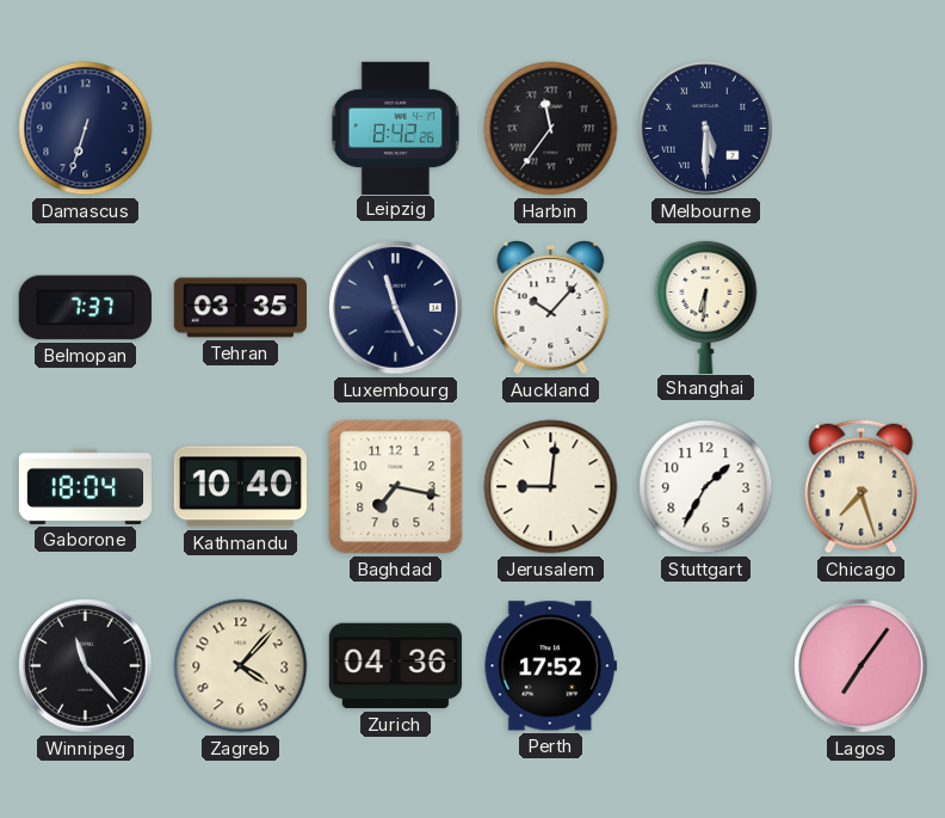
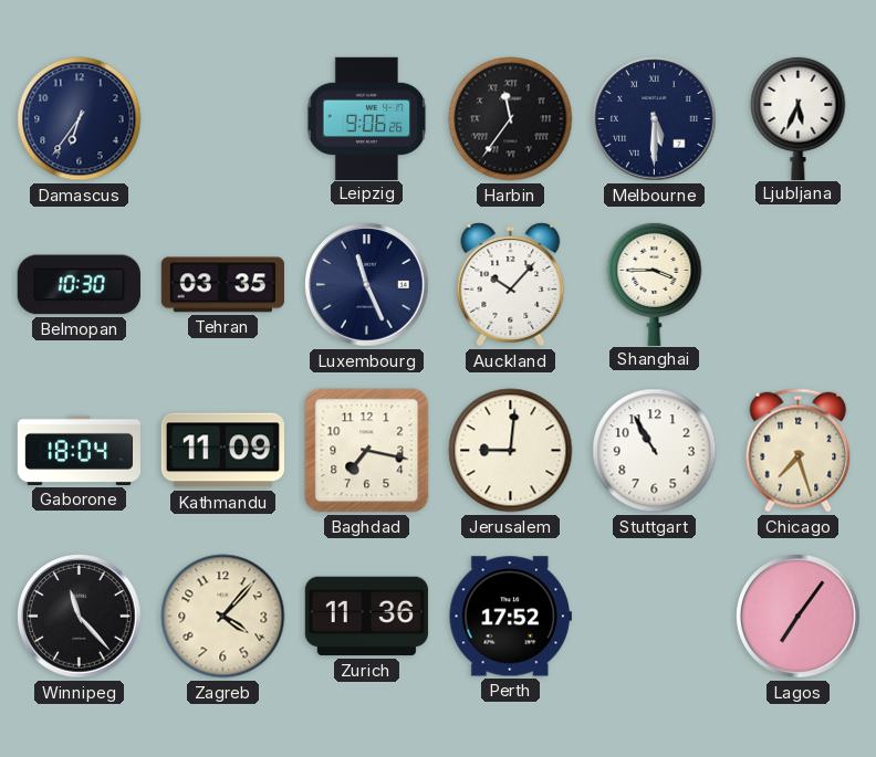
Damascus: 6:33 -> 6:36
Leipzig: 8:42 -> 9:06
Ljubljana: none -> 5:34
Belmopan: 7:37 -> 10:30
Shanghai: 6:31 -> 3:45
Kathmandu: 10:40 -> 11:09
Stuttgart: 1:35 -> 10:55
Zurich: 04:36 -> 11:36
